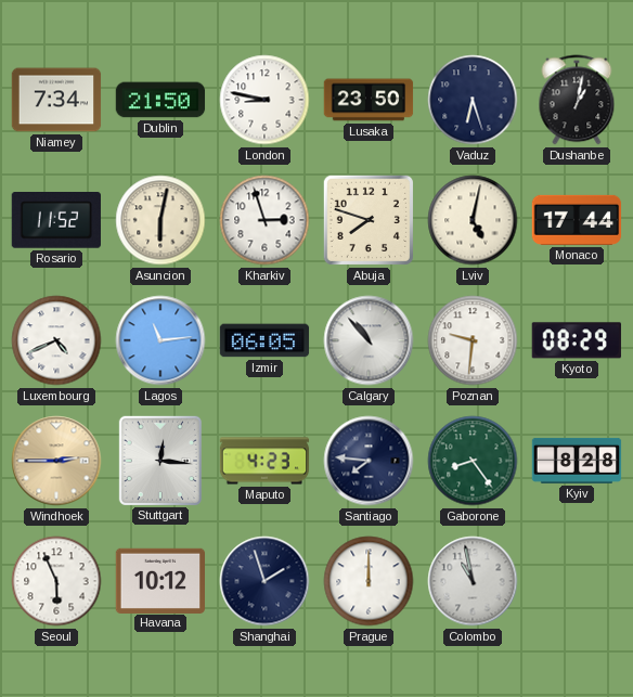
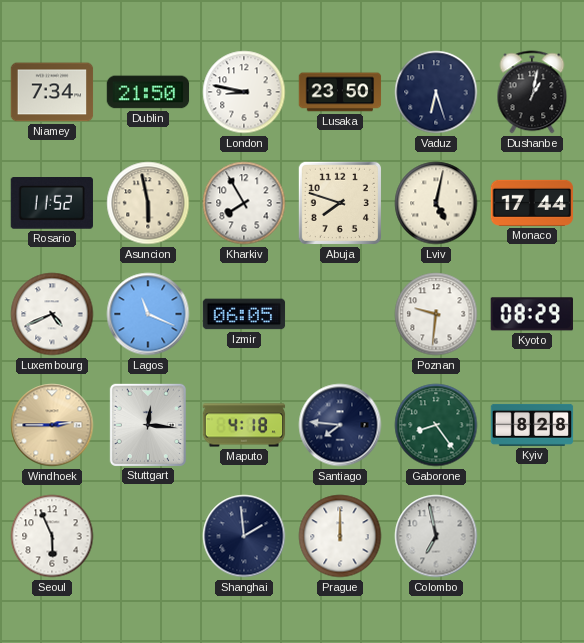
Asuncion: 6:02 -> 5:58
Kharkiv: 2:57 -> 7:55
Lagos: 11:14 -> 11:19
Calgary: 10:53 -> none
Maputo: 4:23 -> 4:18
Havana: 10:12 -> none
Shanghai: 1:57 -> 1:59
Colombo: 10:58 -> 6:58
